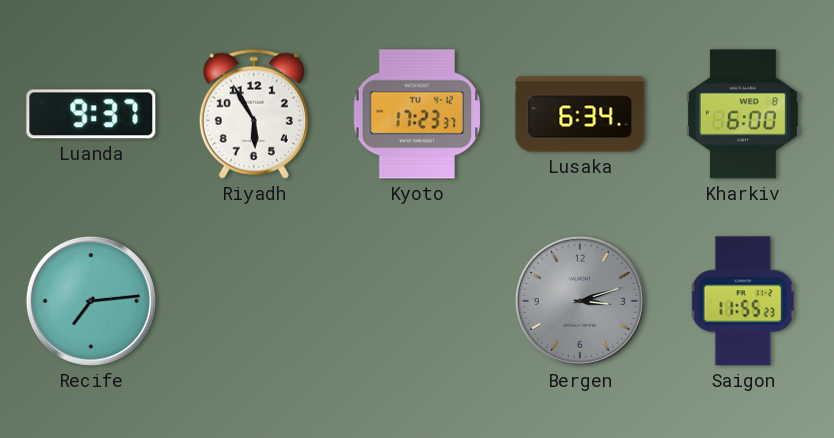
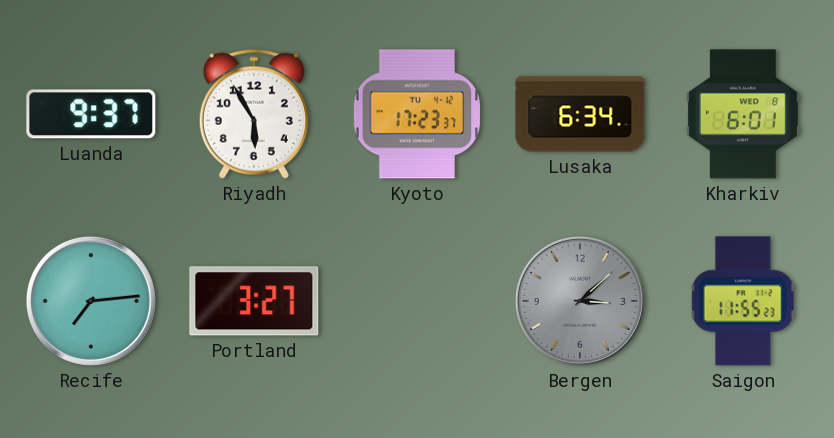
Kharkiv: 6:00 -> 6:01
Portland: none -> 3:27
Bergen: 3:12 -> 3:08
